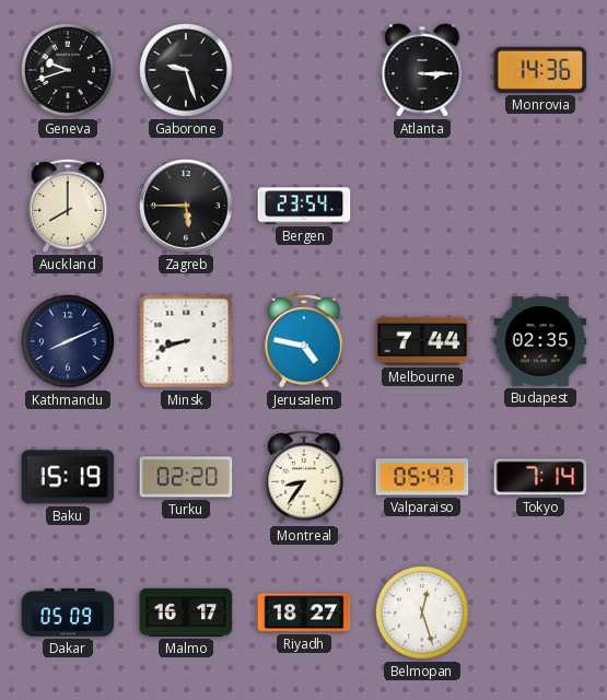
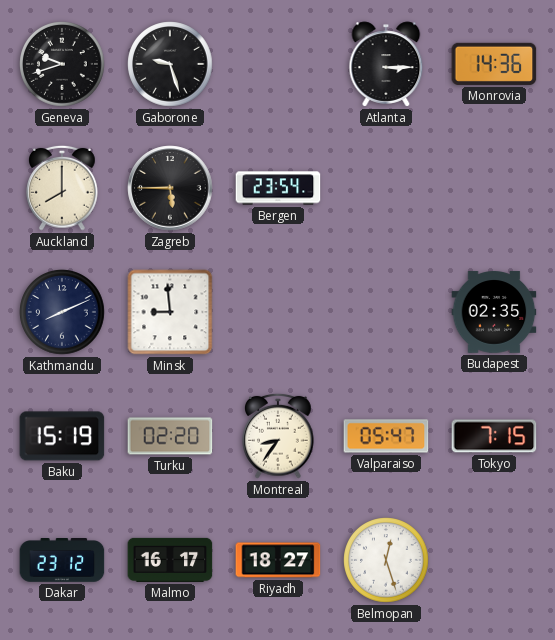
Minsk: 8:42 -> 8:59
Jerusalem: 4:47 -> none
Melbourne: 7:44 -> none
Tokyo: 7:14 -> 7:15
Dakar: 05:09 -> 23:12
